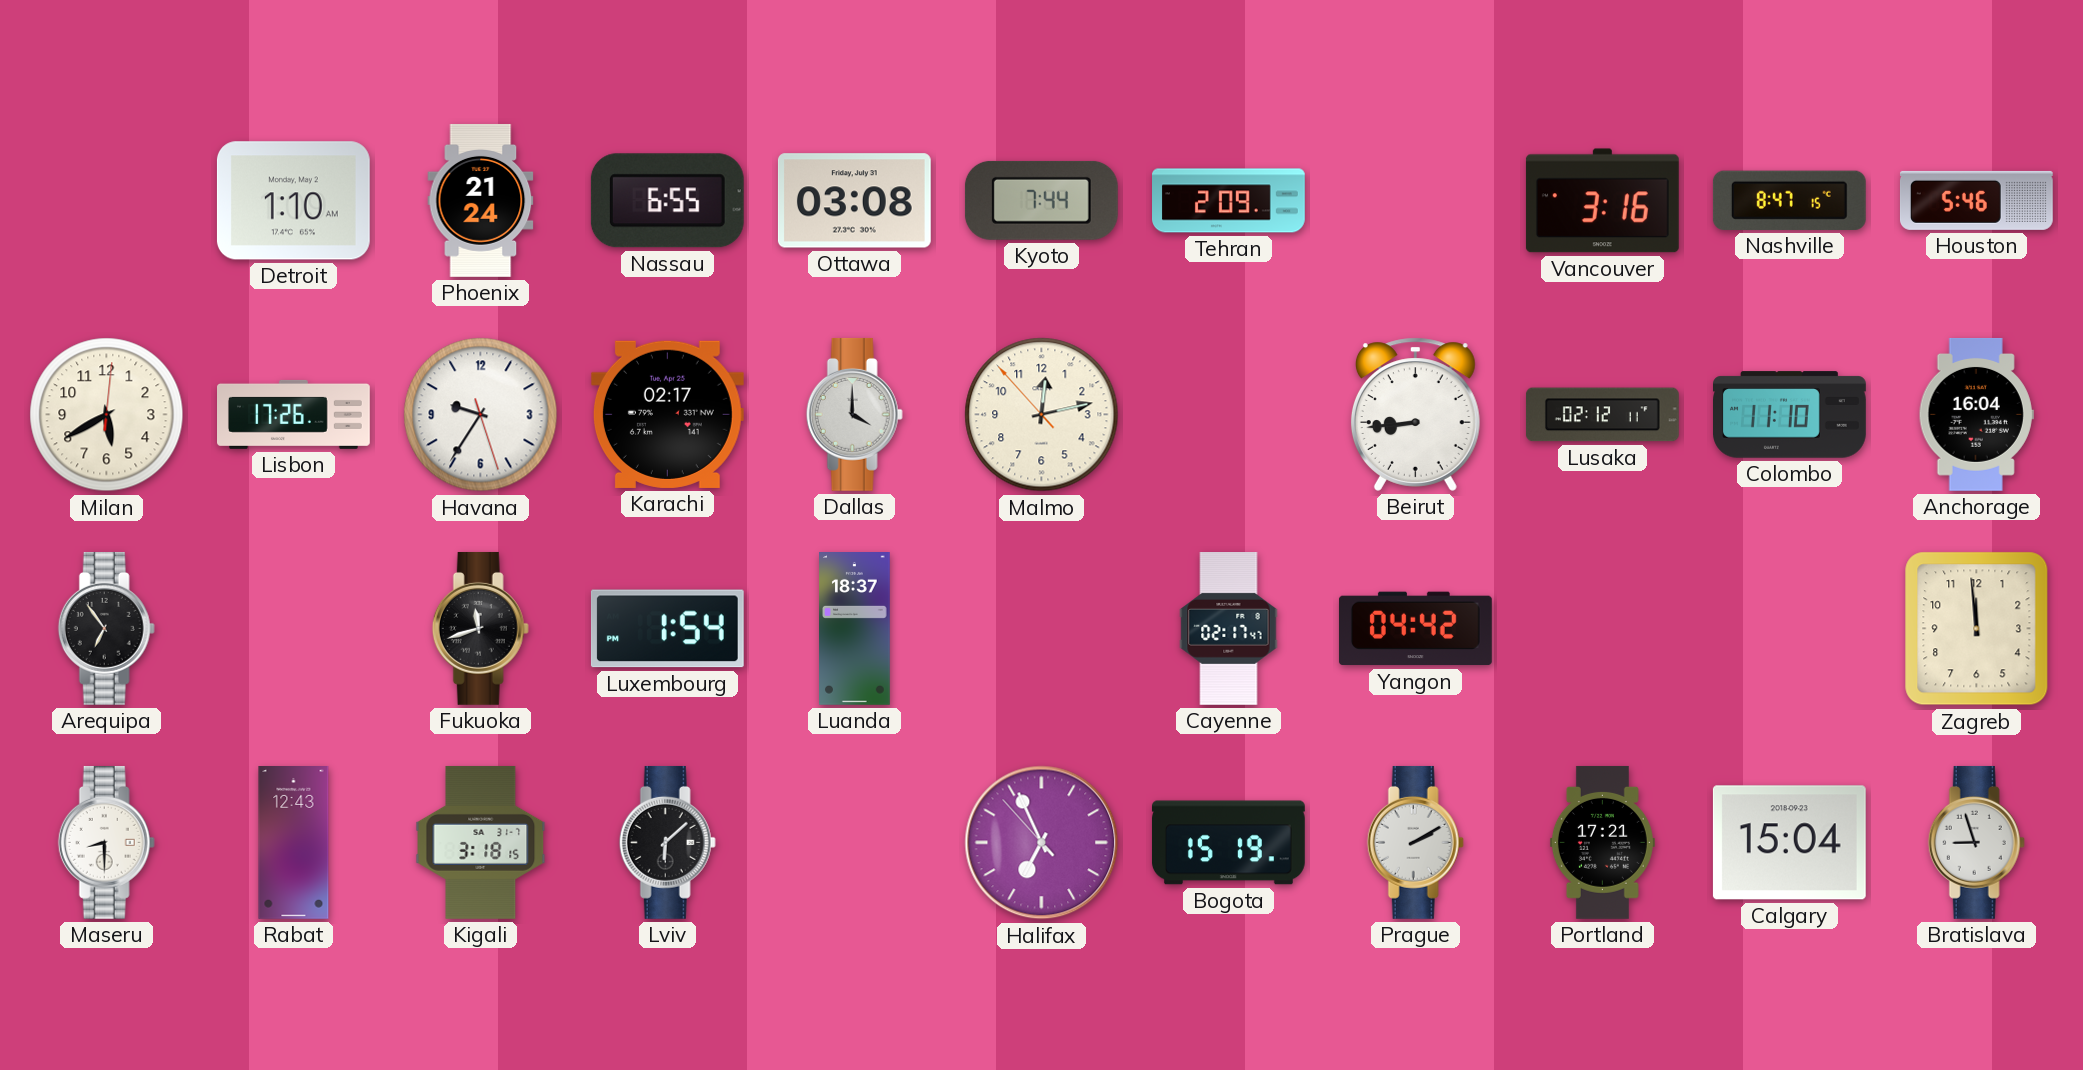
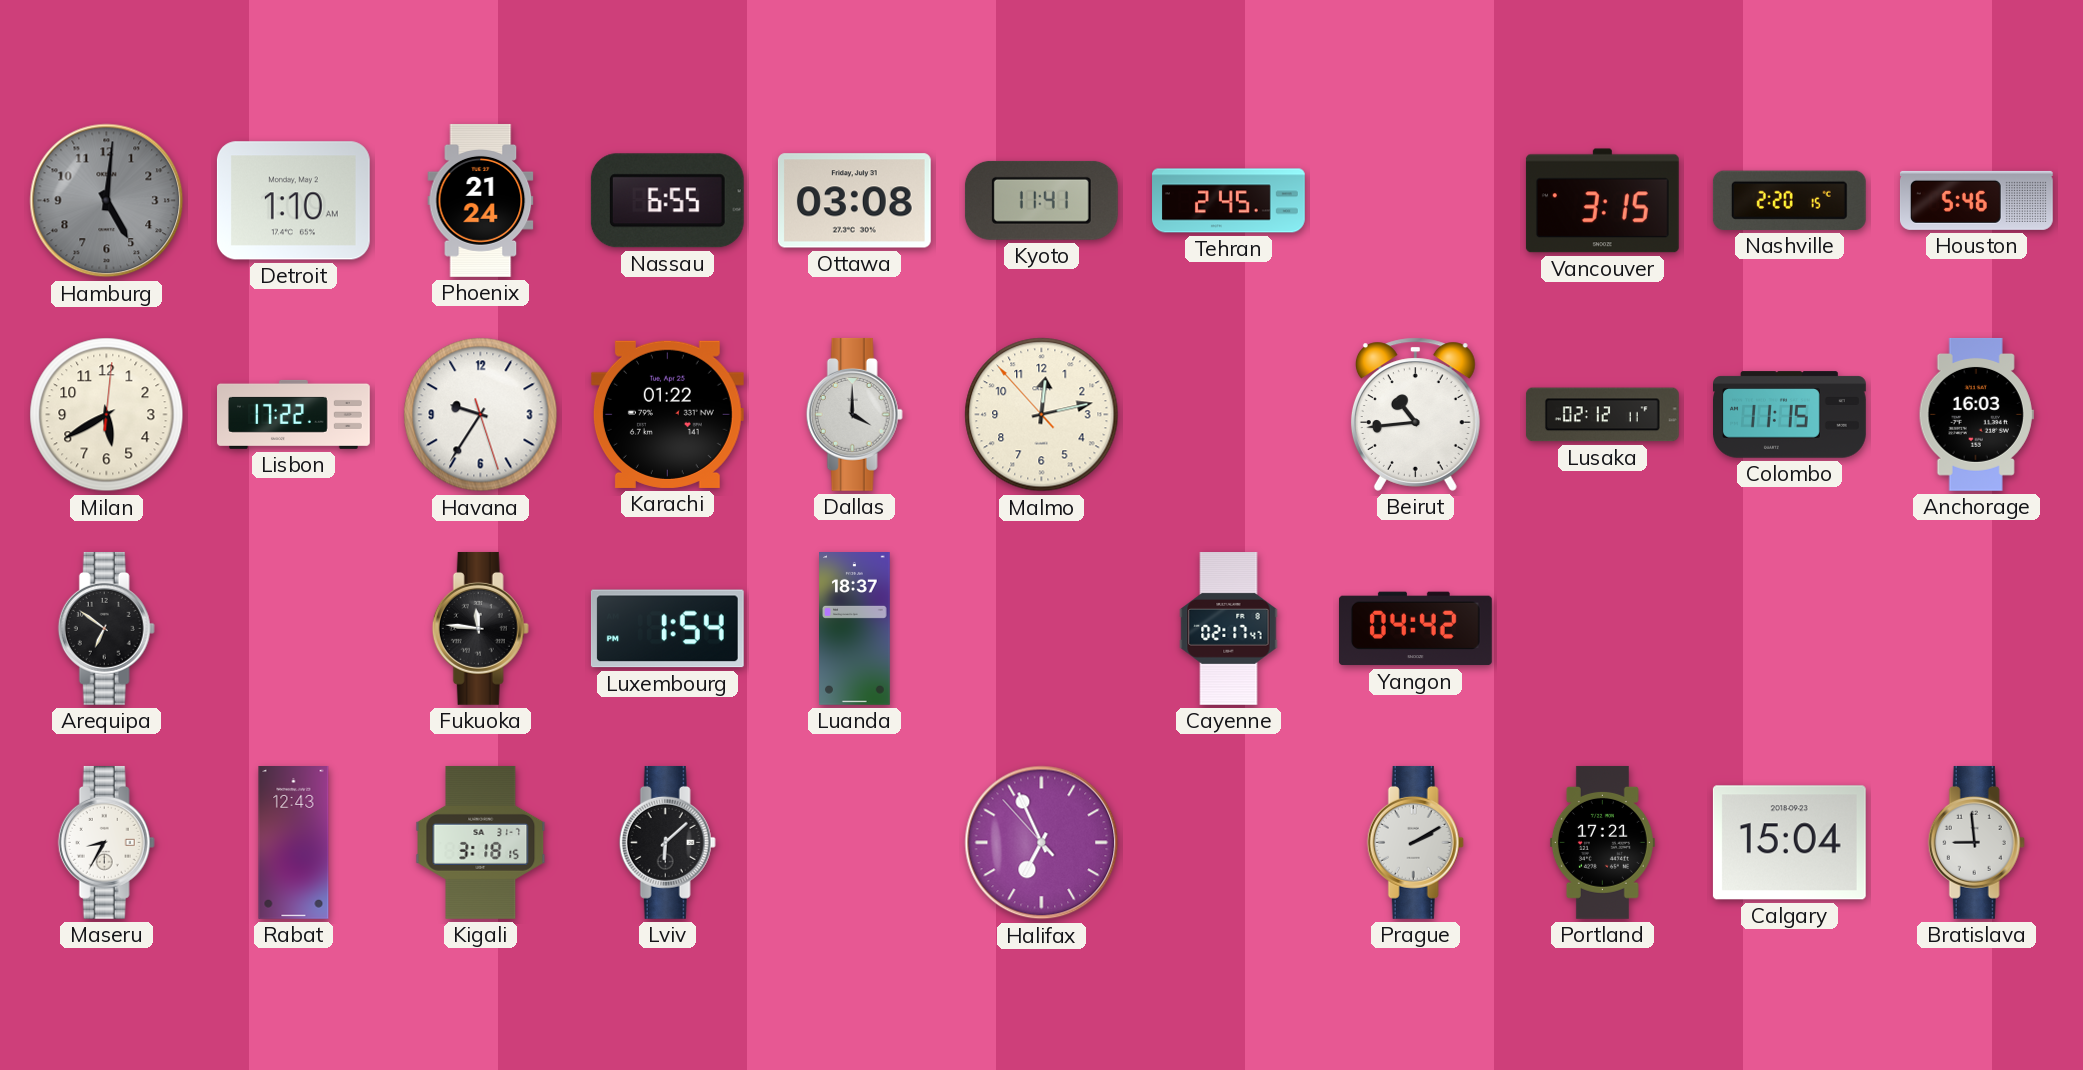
Hamburg: none -> 5:01
Kyoto: 7:44 -> 11:41
Tehran: 2:09 -> 2:45
Vancouver: 3:16 -> 3:15
Nashville: 8:47 -> 2:20
Lisbon: 17:26 -> 17:22
Karachi: 02:17 -> 01:22
Beirut: 8:44 -> 10:44
Colombo: 11:10 -> 11:15
Anchorage: 16:04 -> 16:03
Arequipa: 6:54 -> 6:51
Fukuoka: 11:42 -> 11:46
Zagreb: 11:59 -> none
Maseru: 8:30 -> 8:35
Bogota: 15:19 -> none
Bratislava: 8:57 -> 8:59
